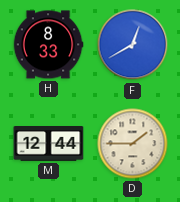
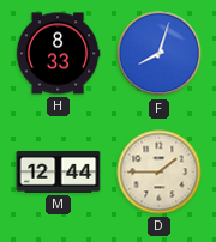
F: 12:40 -> 8:03
